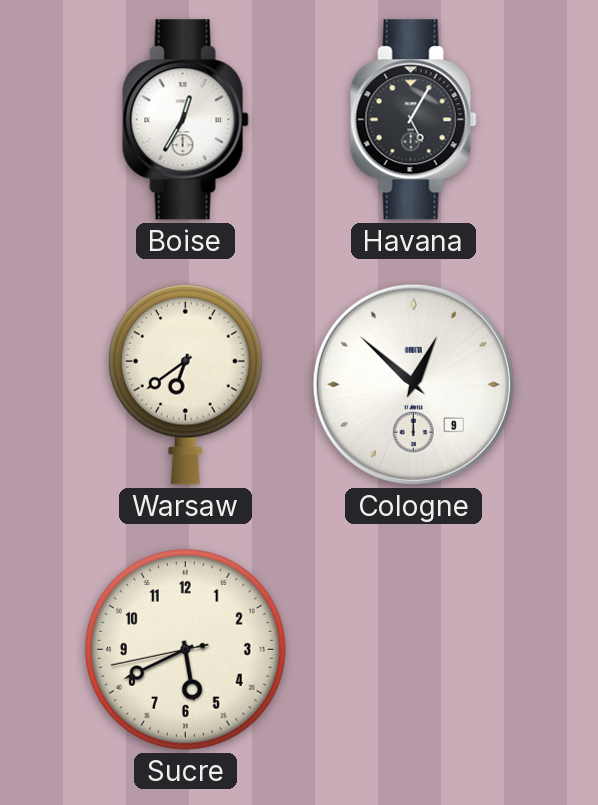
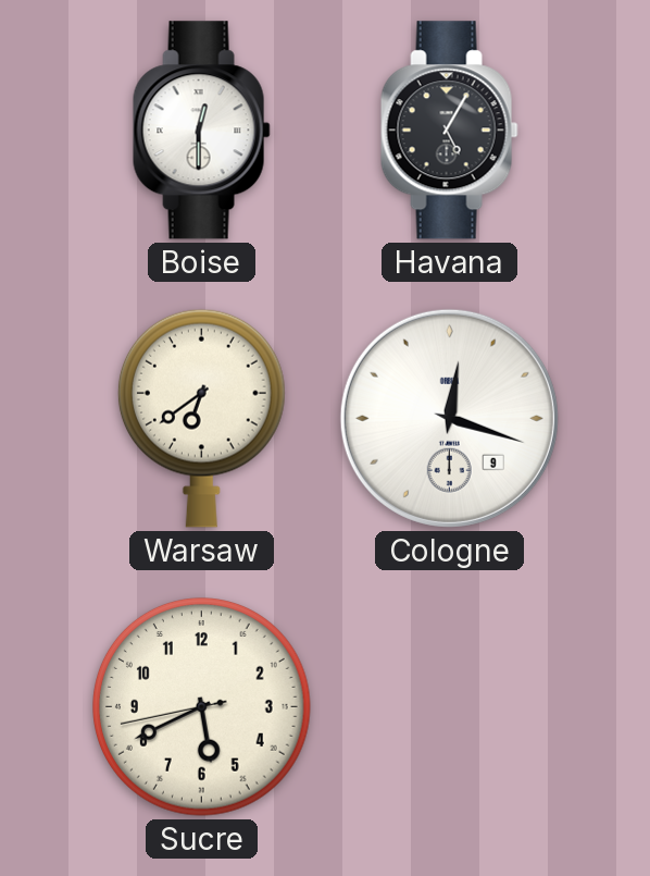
Boise: 12:35 -> 12:30
Cologne: 12:52 -> 12:18
